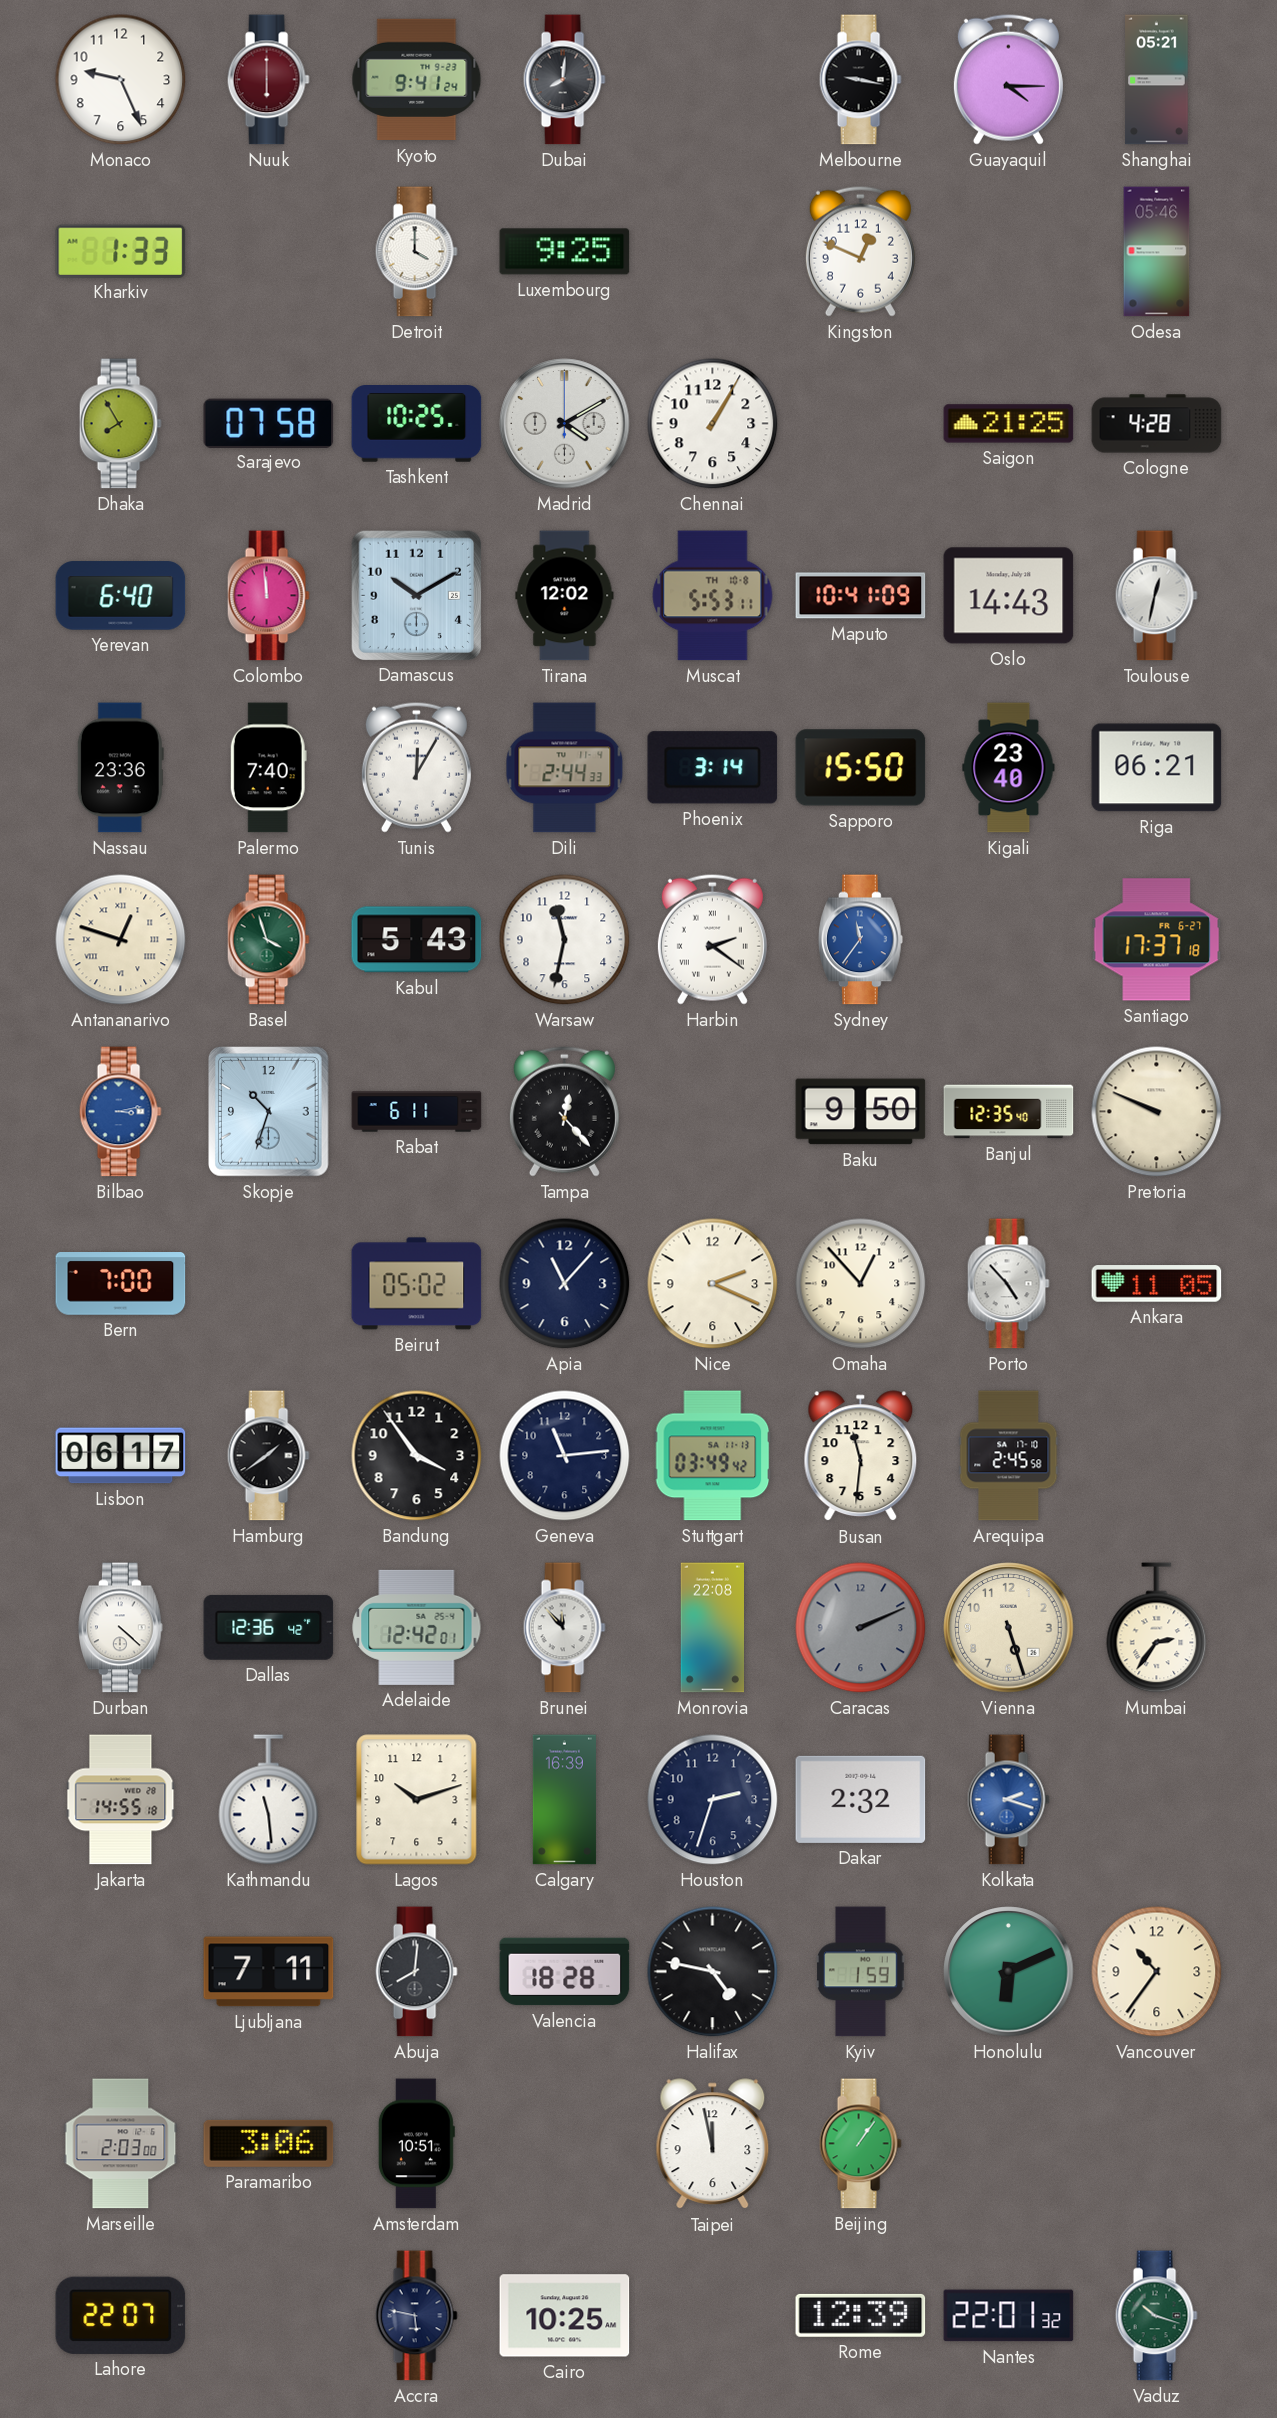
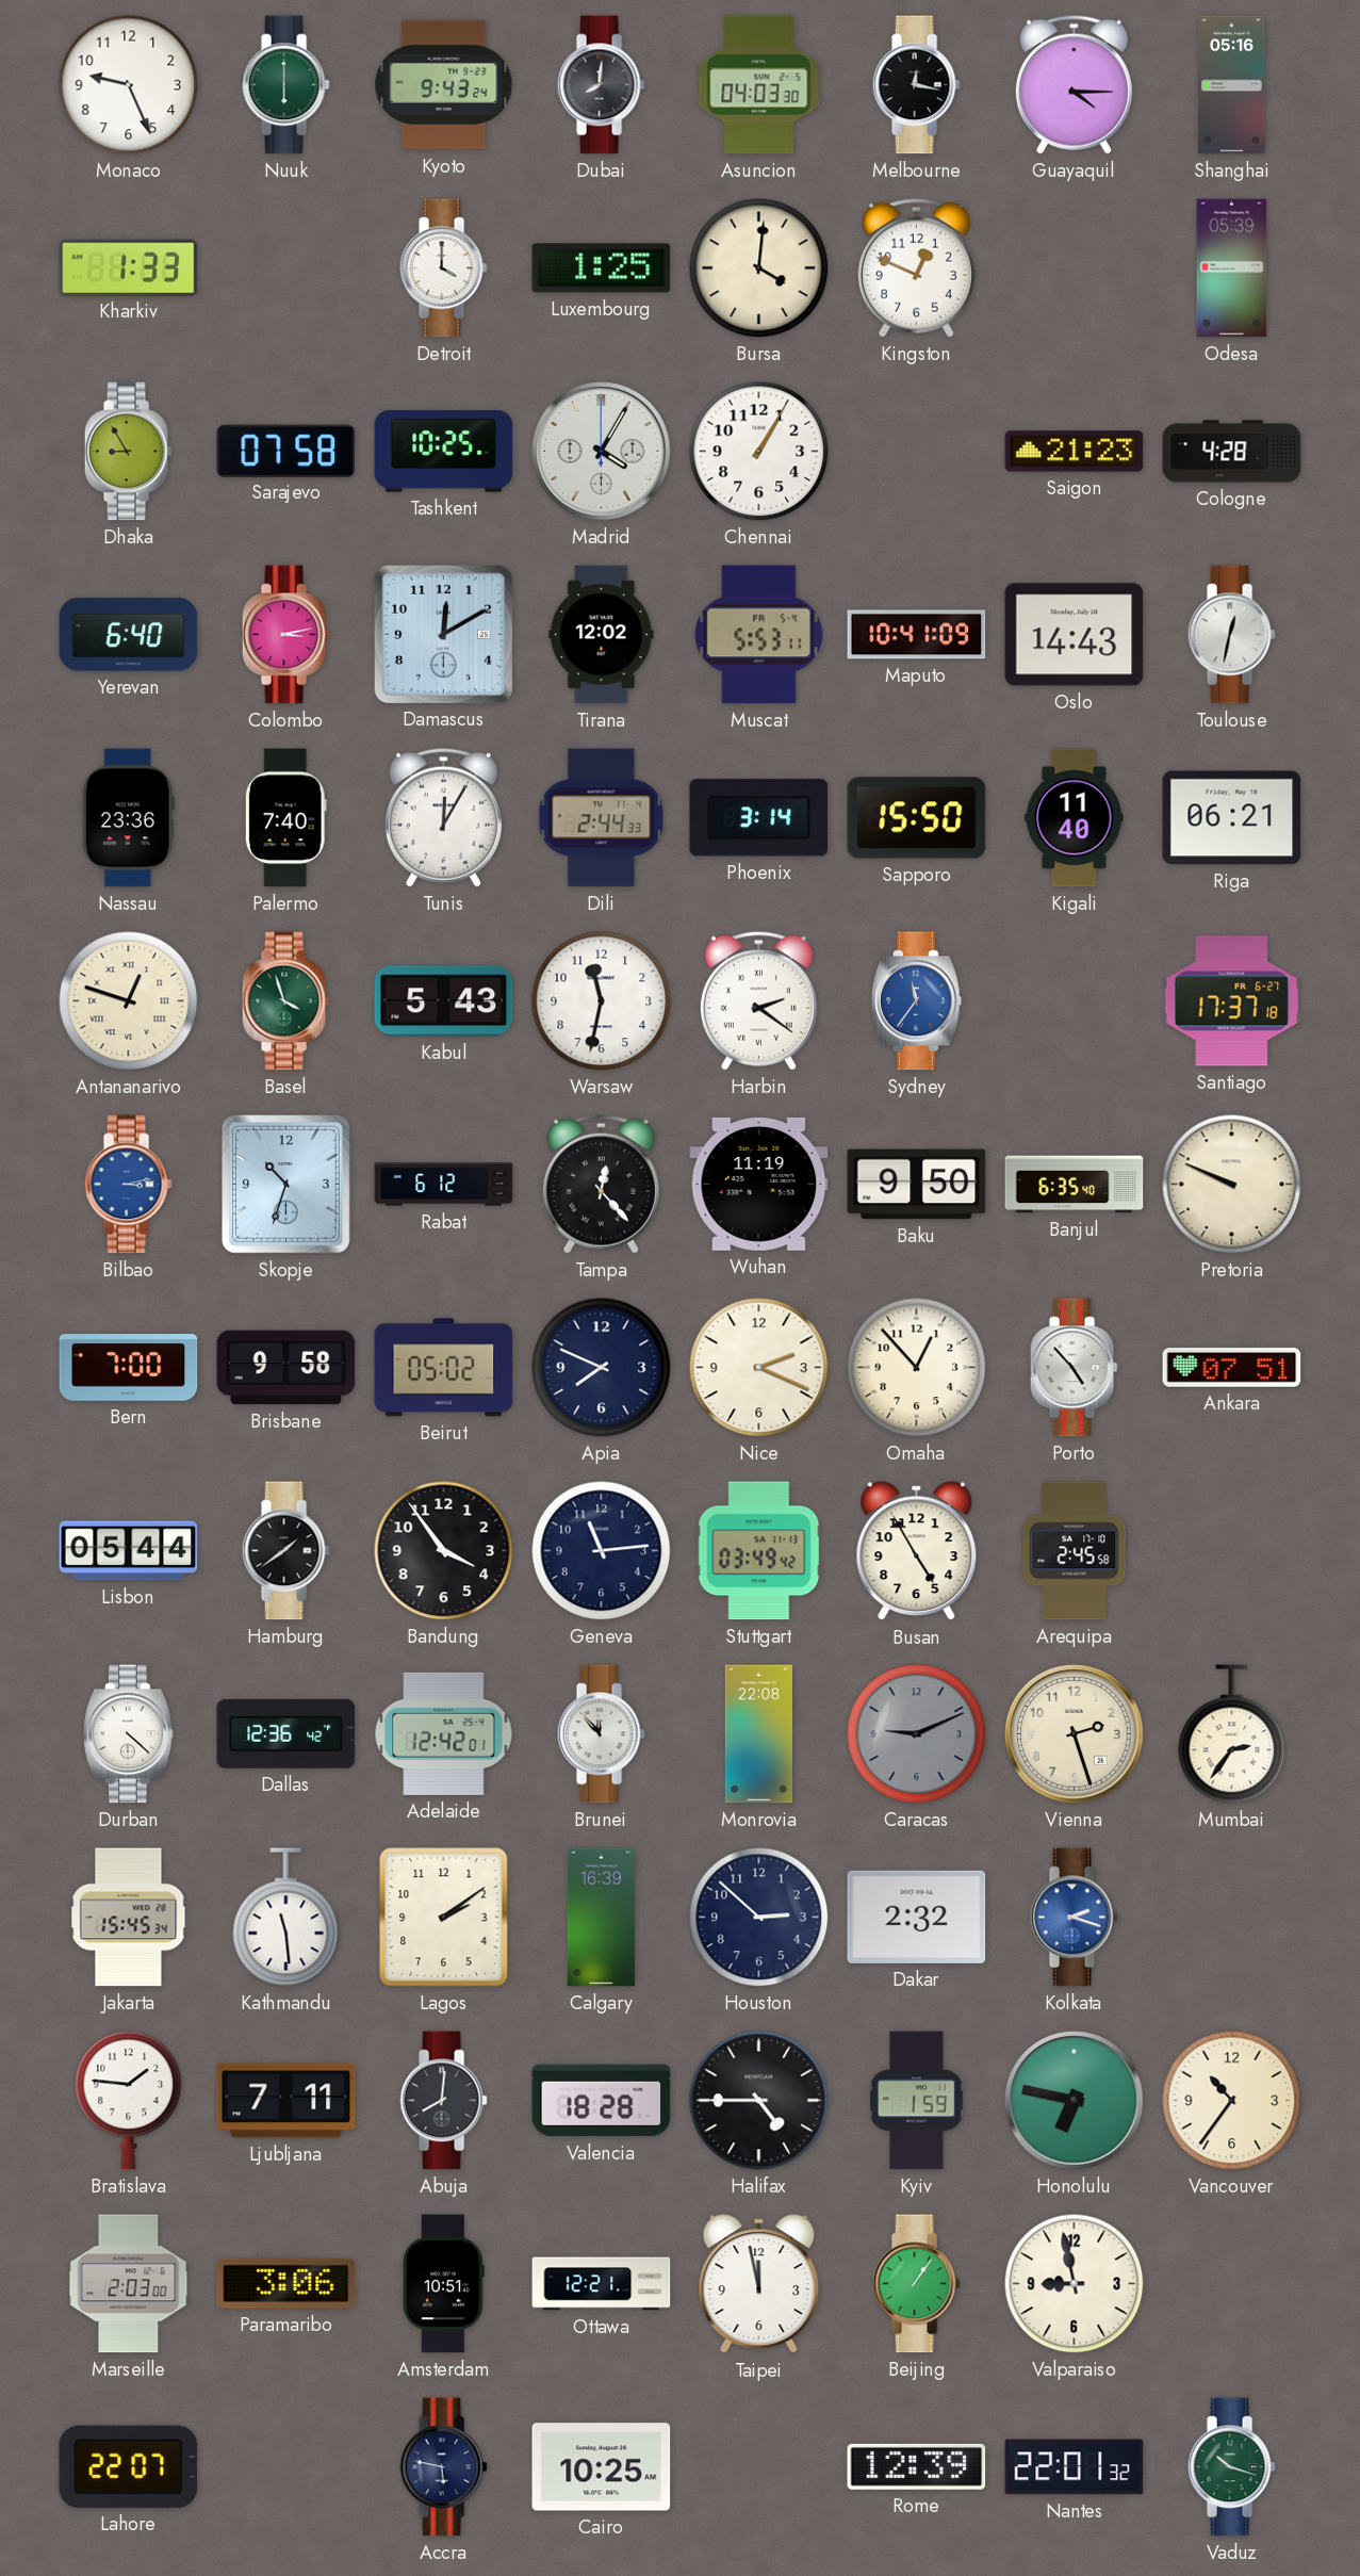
Nuuk dial: burgundy -> green
Kyoto: 9:41 -> 9:43
Asuncion: none -> 04:03
Melbourne: 9:17 -> 12:17
Shanghai: 05:21 -> 05:16
Luxembourg: 9:25 -> 1:25
Bursa: none -> 4:01
Odesa: 05:46 -> 05:39
Dhaka: 7:55 -> 8:55
Madrid: 4:10 -> 4:05
Saigon: 21:25 -> 21:23
Colombo: 11:59 -> 3:13
Damascus: 10:10 -> 12:10
Muscat date: TH 10-8 -> FR 5-4
Kigali: 23:40 -> 11:40
Rabat: 6:11 -> 6:12
Wuhan: none -> 11:19
Banjul: 12:35 -> 6:35
Brisbane: none -> 9:58
Apia: 11:07 -> 7:49
Ankara: 11:05 -> 07:51
Lisbon: 06:17 -> 05:44
Busan: 11:31 -> 4:55
Caracas: 2:11 -> 9:11
Vienna: 5:27 -> 2:27
Jakarta: 14:55 -> 15:45
Lagos: 10:12 -> 2:09
Houston: 2:33 -> 2:52
Bratislava: none -> 1:46
Halifax: 4:47 -> 4:45
Honolulu: 6:11 -> 6:47
Ottawa: none -> 12:21
Valparaiso: none -> 8:58
